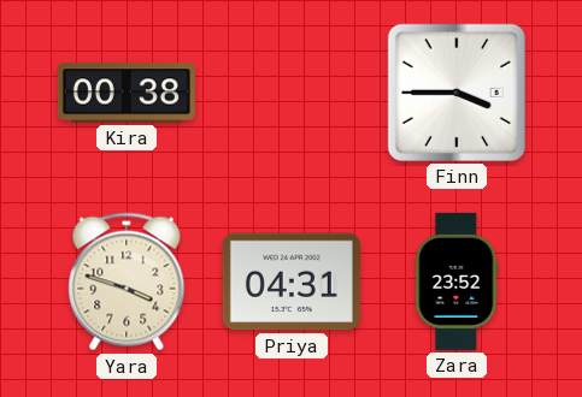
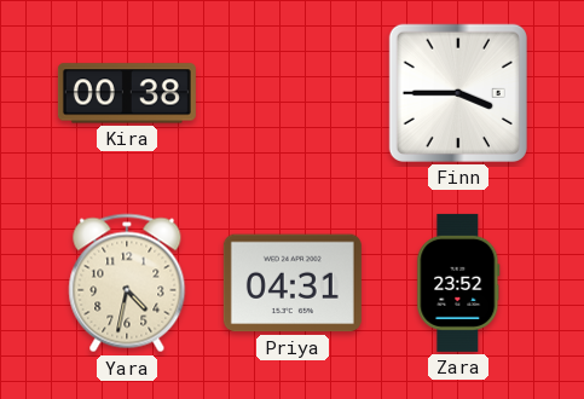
Yara: 3:48 -> 4:32
